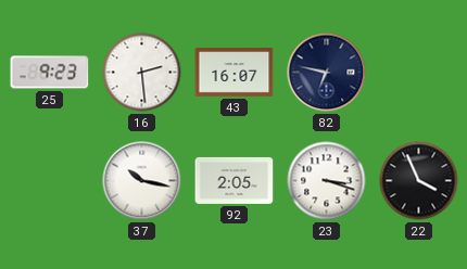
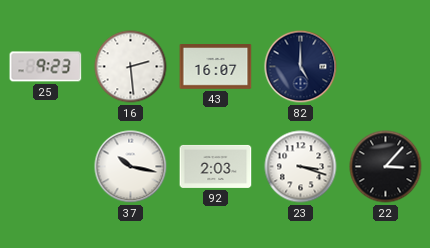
82: 6:47 -> 5:00
92: 2:05 -> 2:03
22: 3:56 -> 3:07
